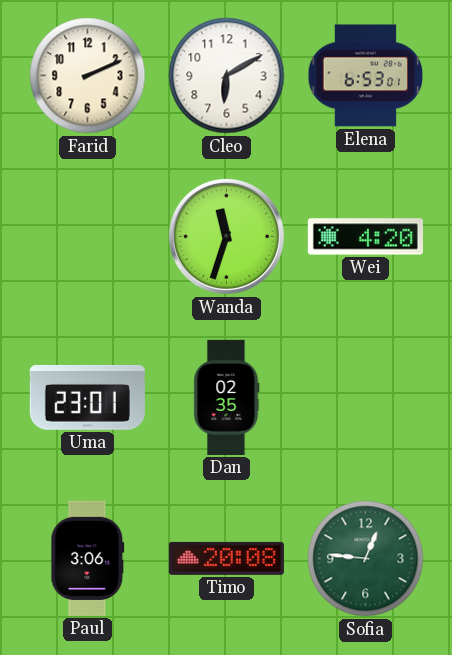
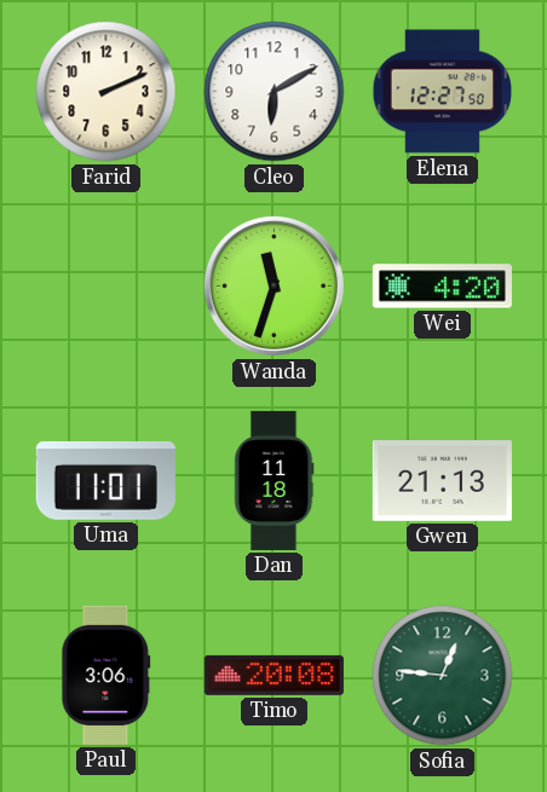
Elena: 6:53 -> 12:27
Uma: 23:01 -> 11:01
Dan: 02:35 -> 11:18
Gwen: none -> 21:13
